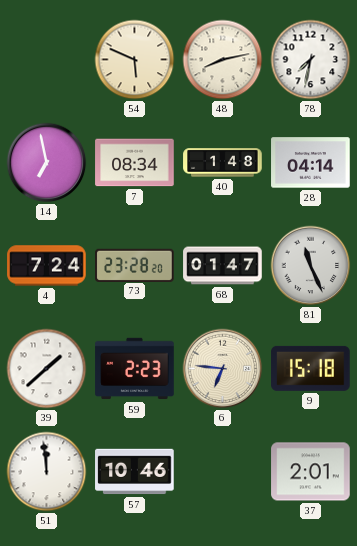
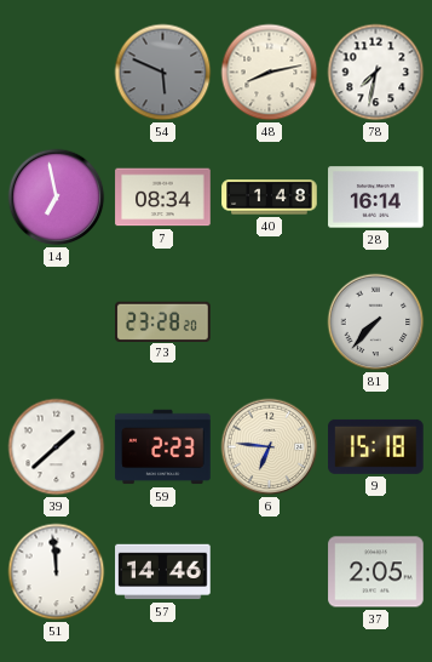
54 dial: cream -> grey
28: 04:14 -> 16:14
4: 7:24 -> none
68: 01:47 -> none
81: 11:26 -> 7:37
57: 10:46 -> 14:46
37: 2:01 -> 2:05
